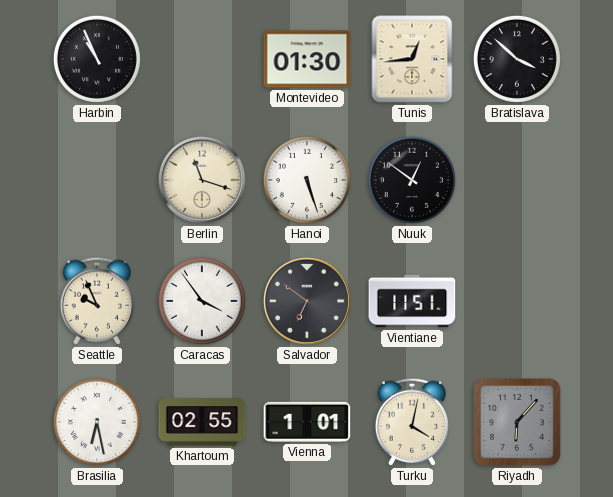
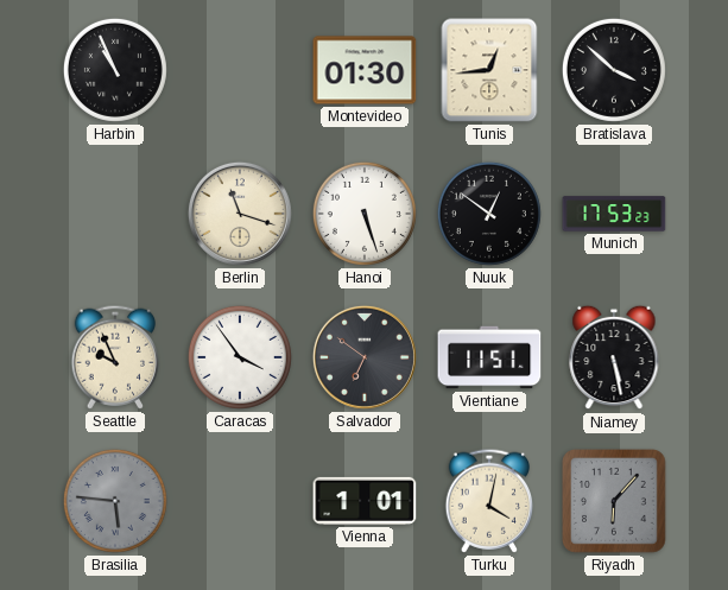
Munich: none -> 17:53
Niamey: none -> 5:28
Brasilia: 6:28 -> 5:46
Brasilia dial: white -> grey
Khartoum: 02:55 -> none
